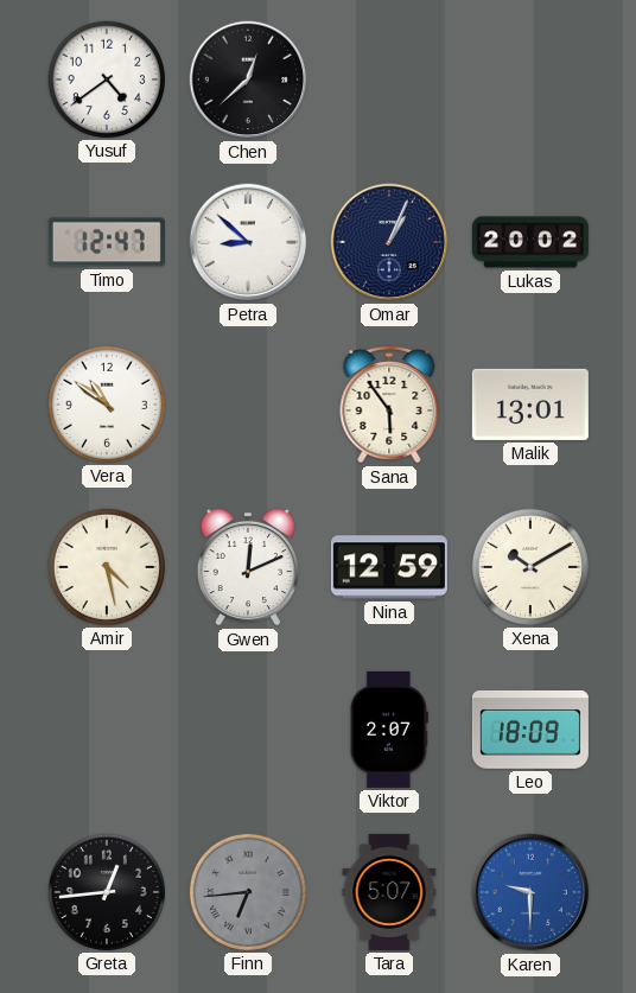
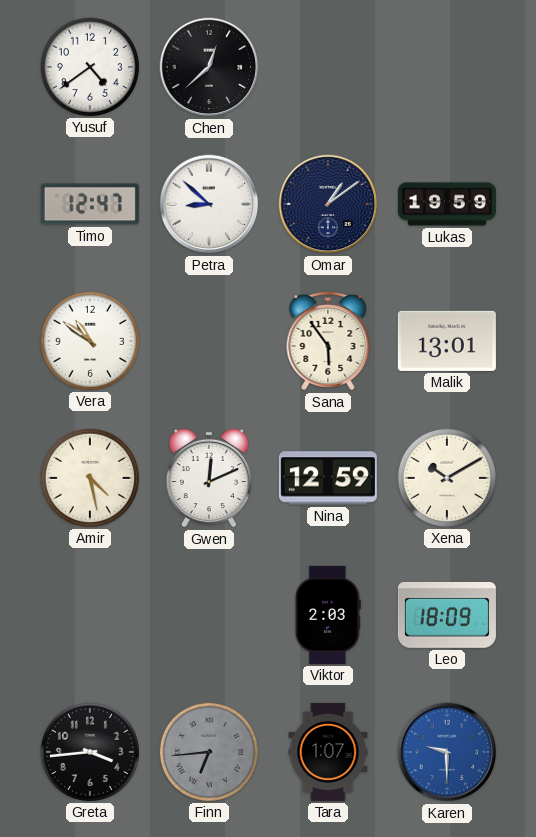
Omar: 1:04 -> 1:09
Lukas: 20:02 -> 19:59
Viktor: 2:07 -> 2:03
Greta: 12:44 -> 3:44
Tara: 5:07 -> 1:07
